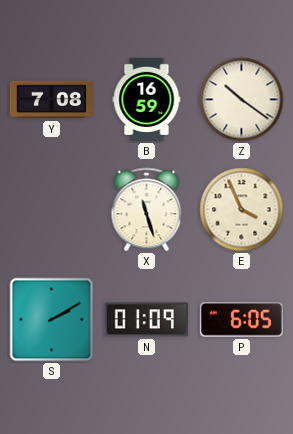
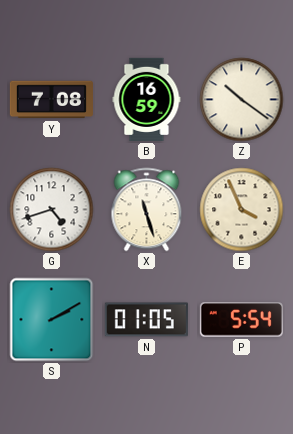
G: none -> 4:42
N: 01:09 -> 01:05
P: 6:05 -> 5:54
